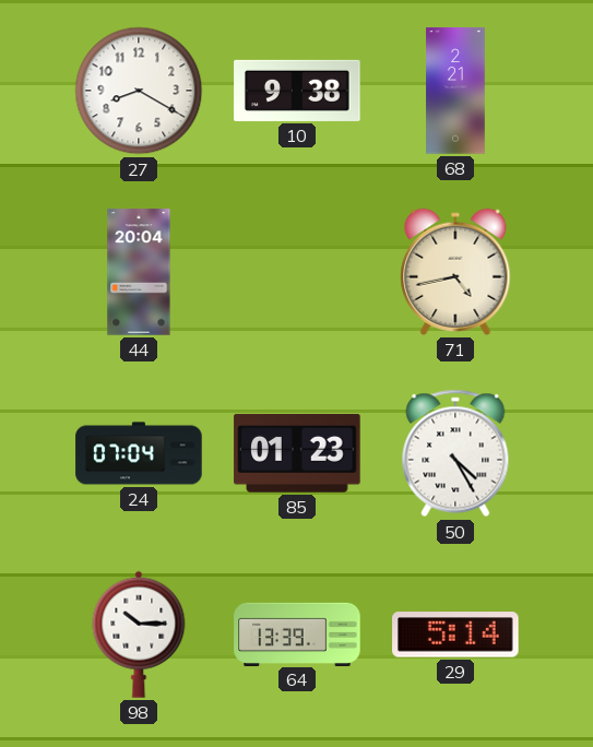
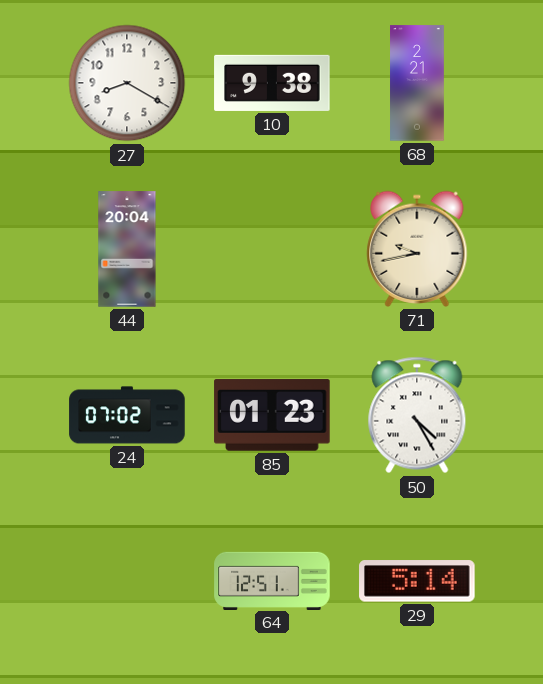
71: 4:43 -> 9:43
24: 07:04 -> 07:02
98: 10:15 -> none
64: 13:39 -> 12:51
